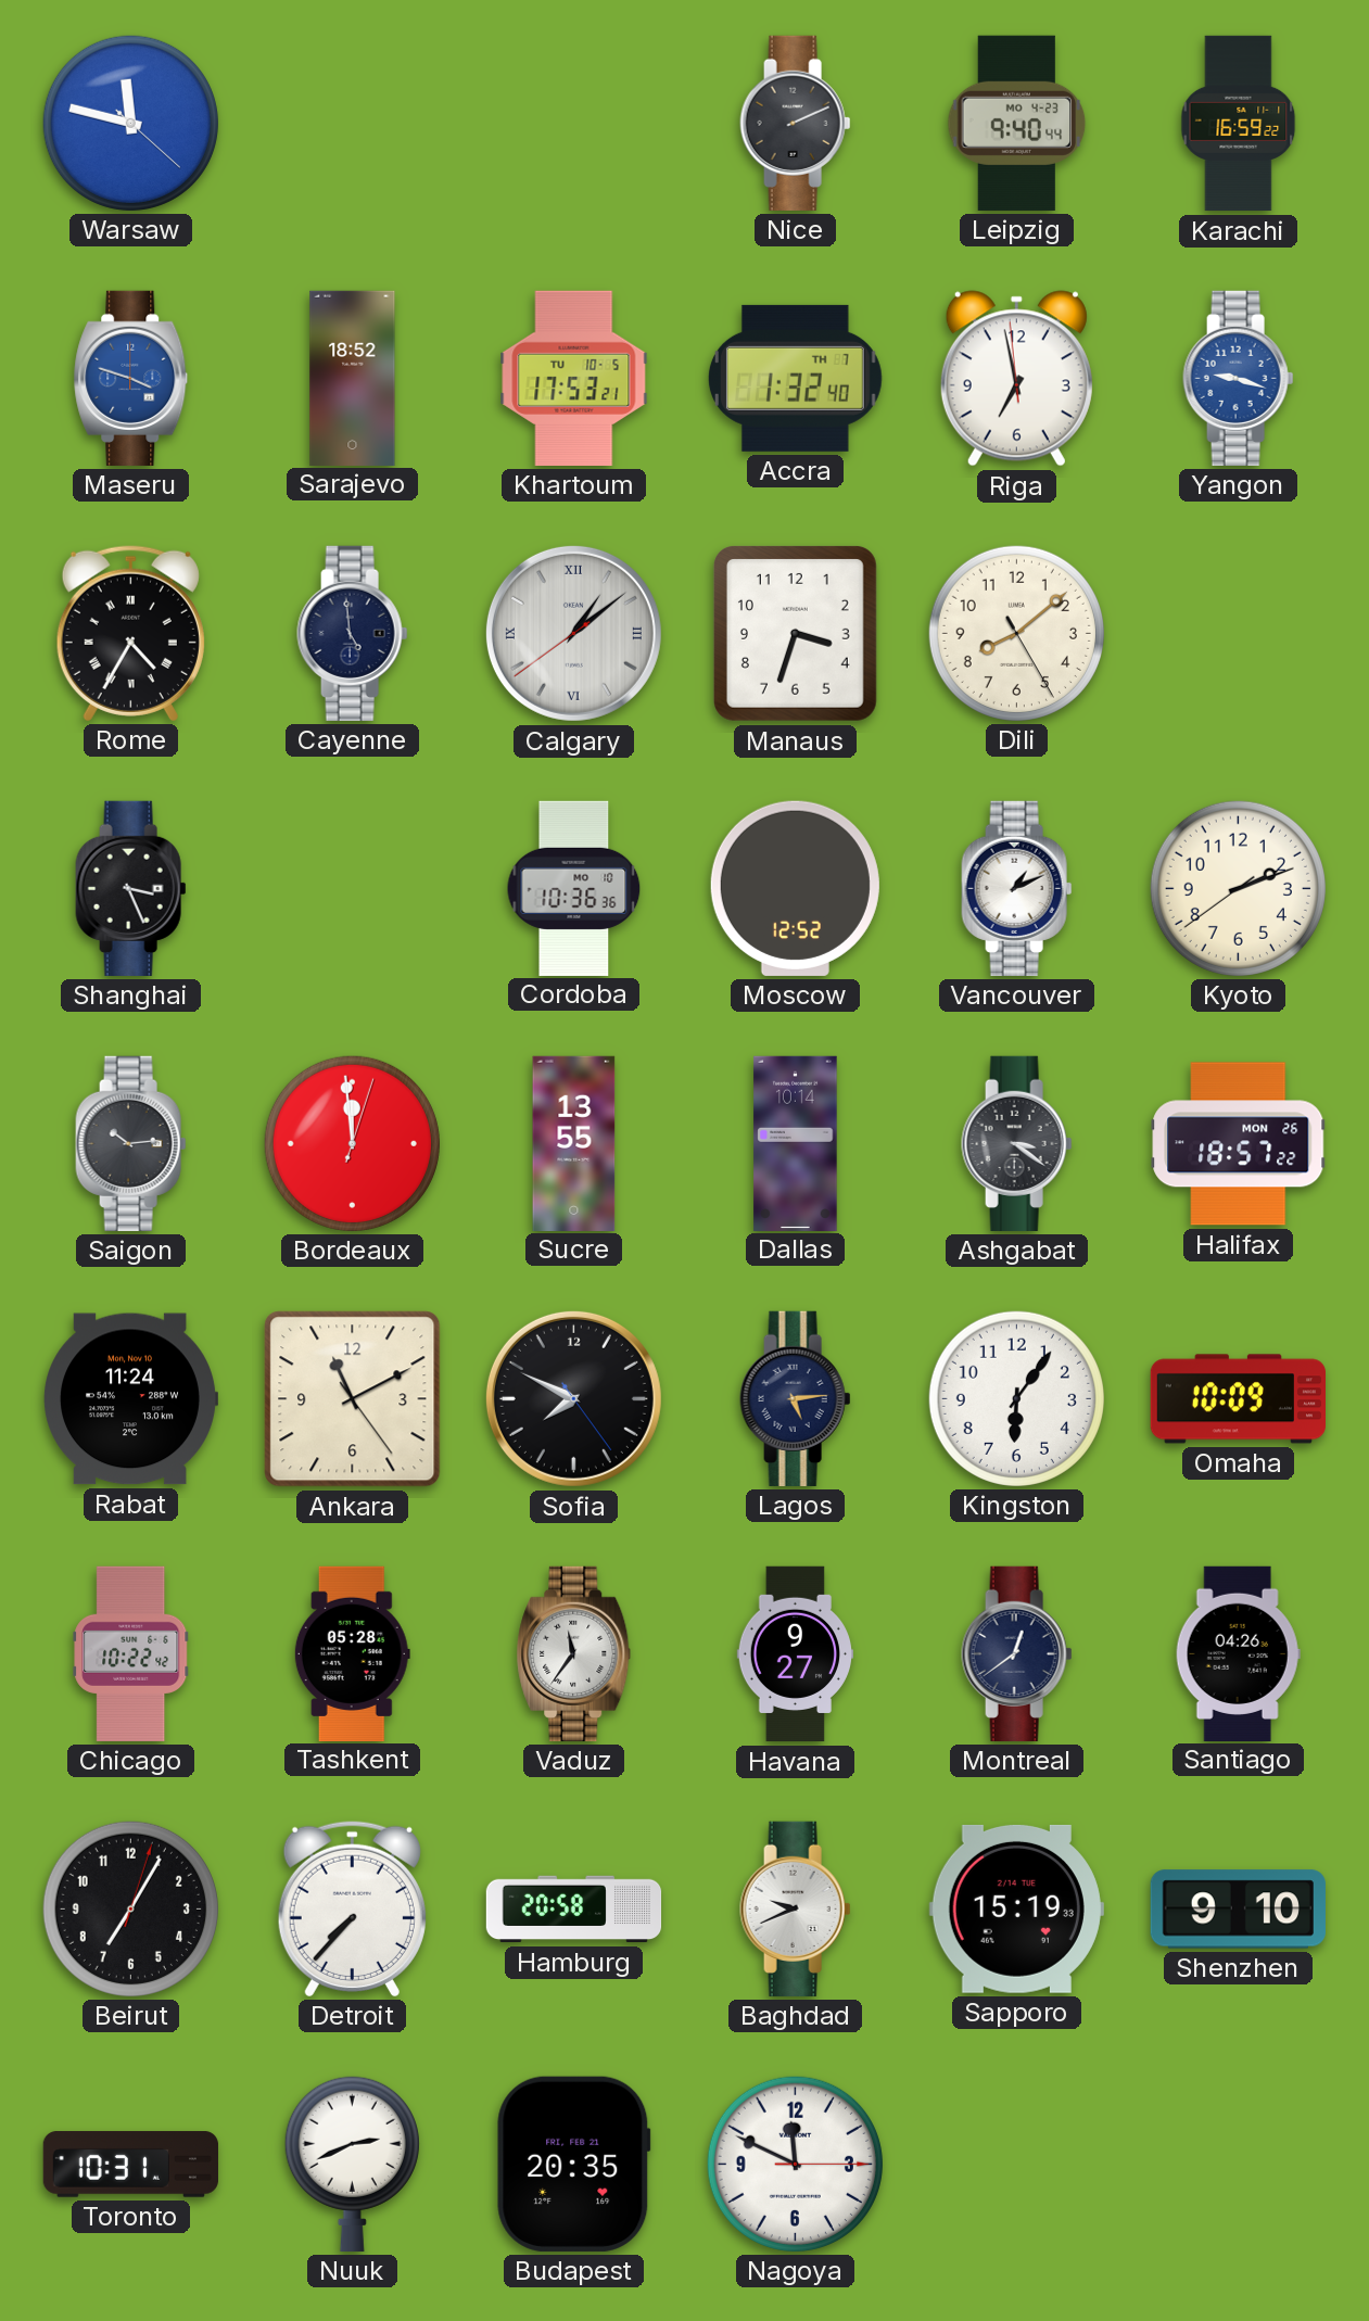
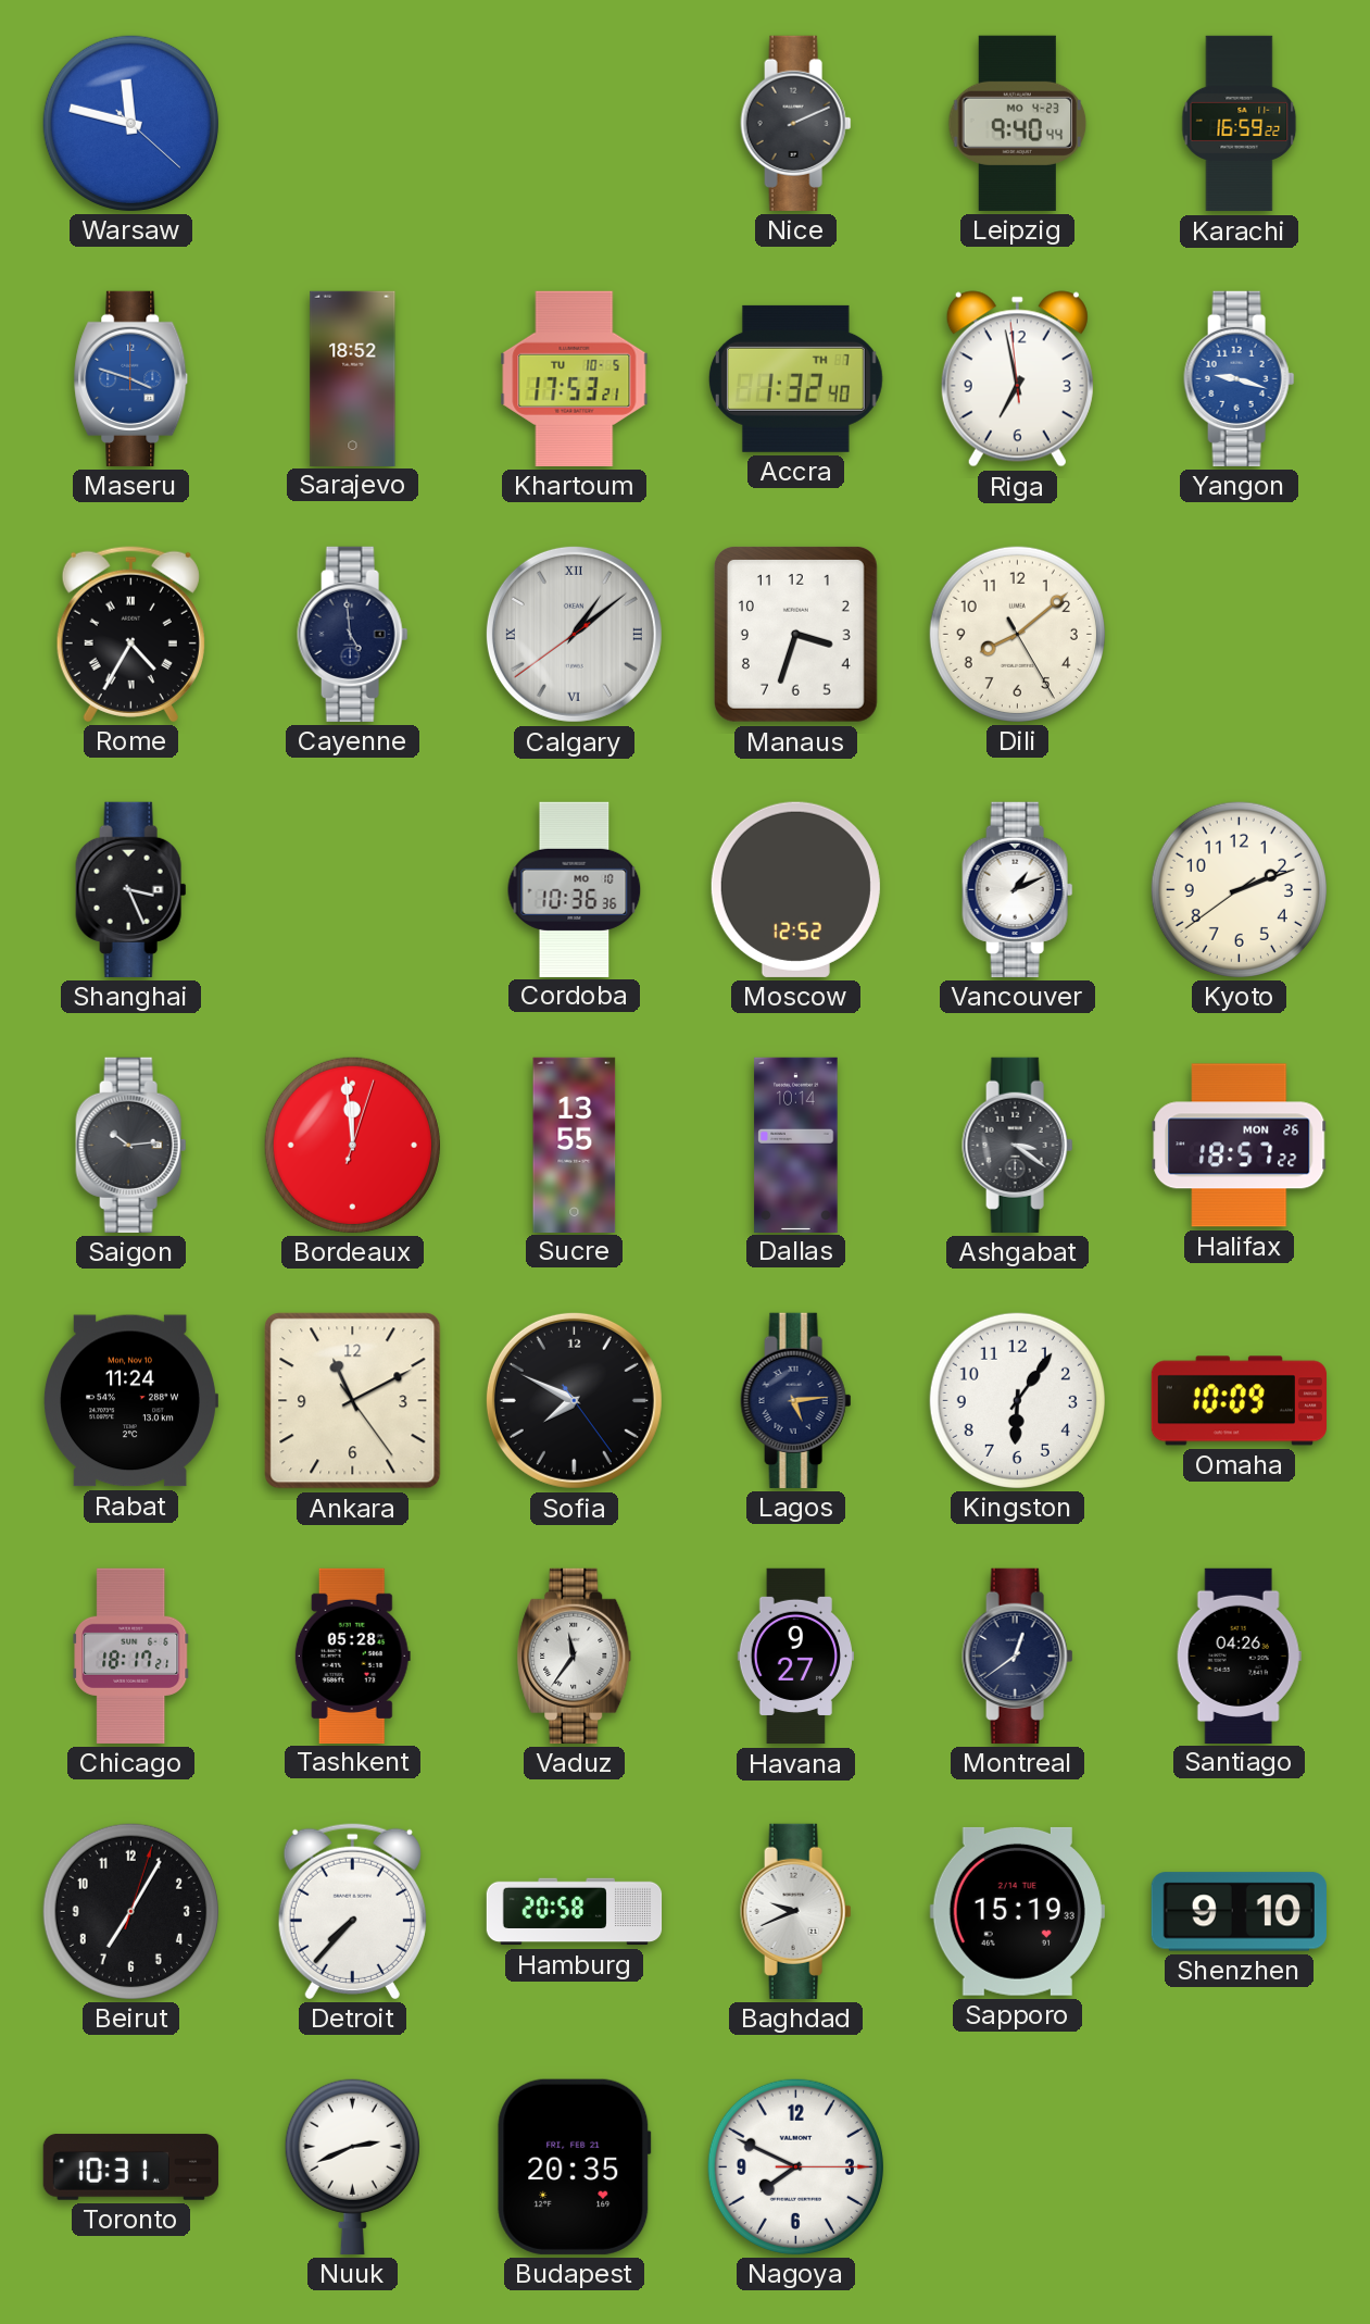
Chicago: 10:22 -> 18:17
Nagoya: 11:49 -> 7:49
